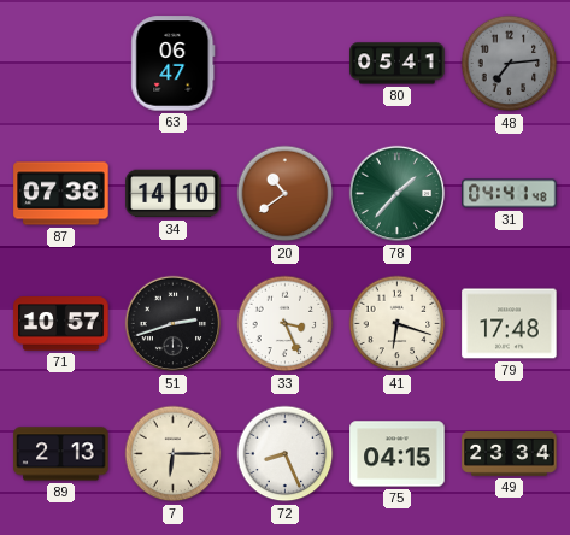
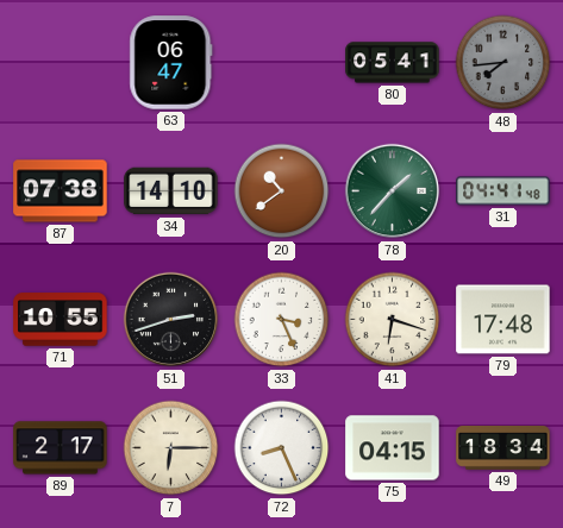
48: 7:14 -> 7:44
71: 10:57 -> 10:55
89: 2:13 -> 2:17
49: 23:34 -> 18:34
